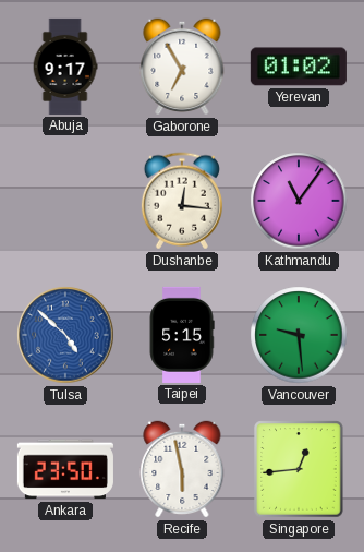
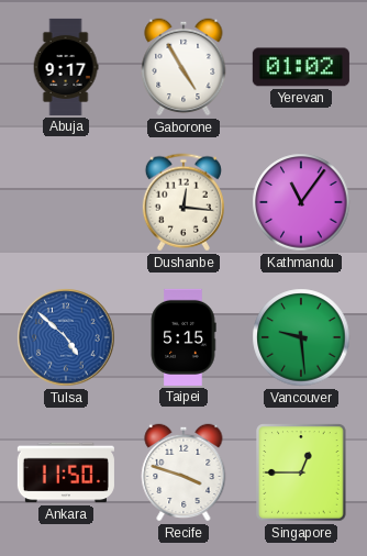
Gaborone: 6:55 -> 4:55
Ankara: 23:50 -> 11:50
Recife: 5:58 -> 3:48
Singapore: 12:44 -> 12:45
